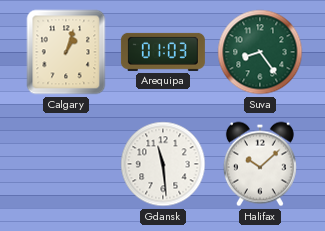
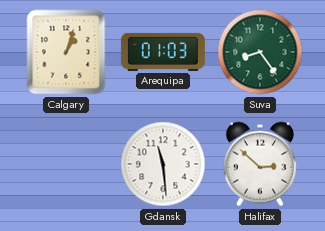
Halifax: 10:08 -> 2:52
